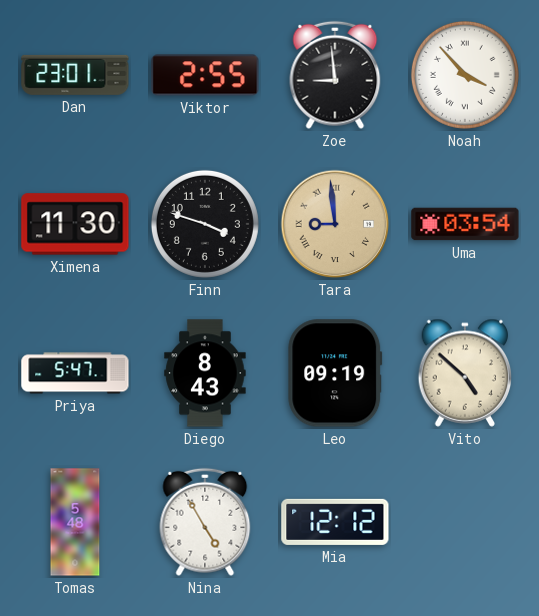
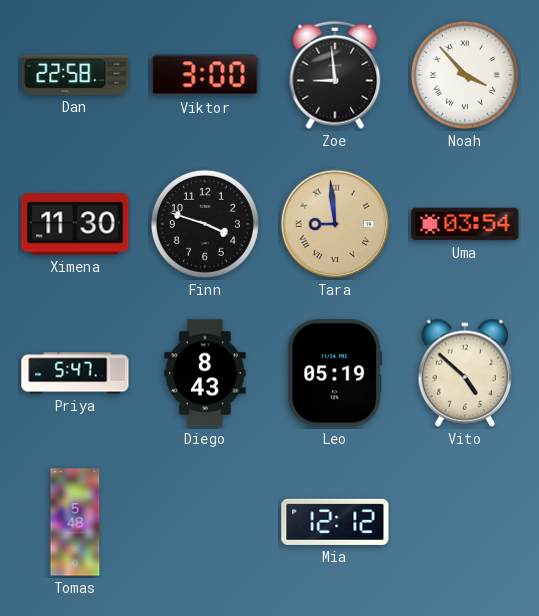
Dan: 23:01 -> 22:58
Viktor: 2:55 -> 3:00
Leo: 09:19 -> 05:19
Nina: 4:55 -> none
